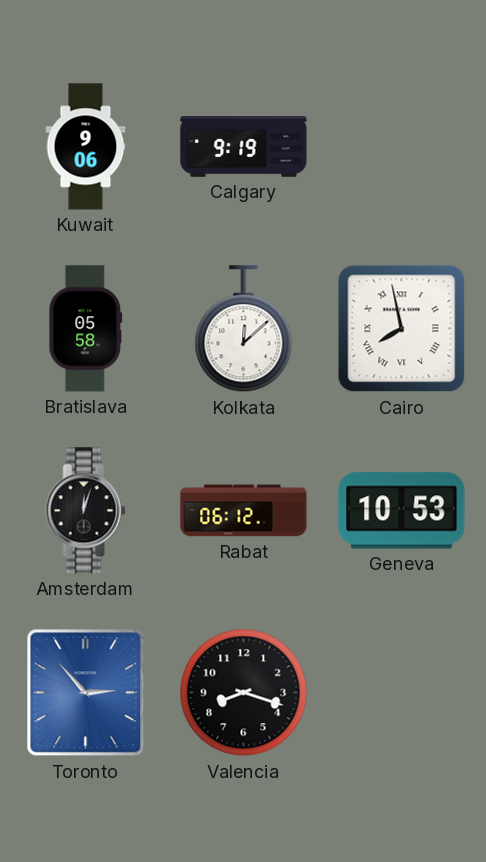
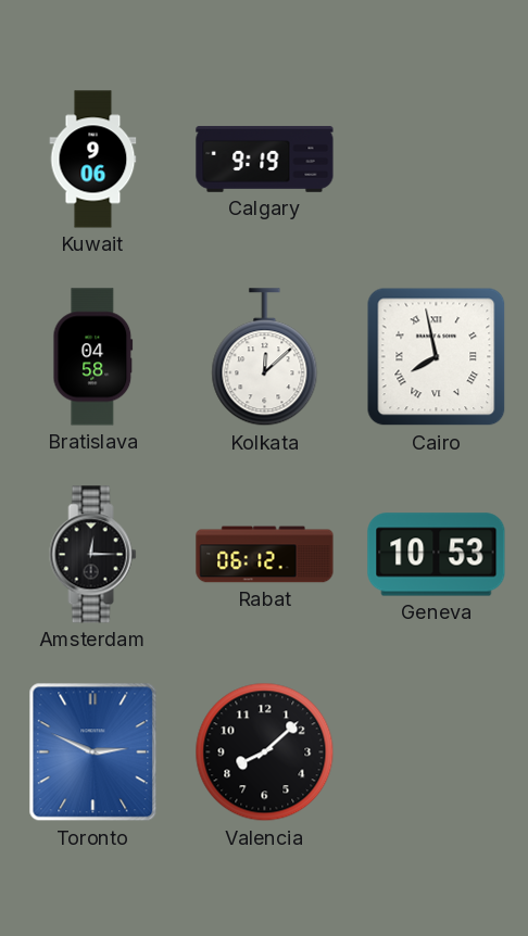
Bratislava: 05:58 -> 04:58
Amsterdam: 12:03 -> 12:15
Toronto: 2:53 -> 2:49
Valencia: 8:18 -> 8:08
